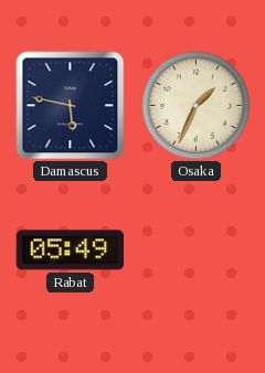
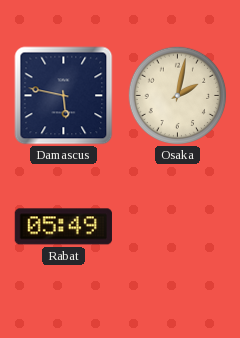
Osaka: 1:34 -> 2:02
